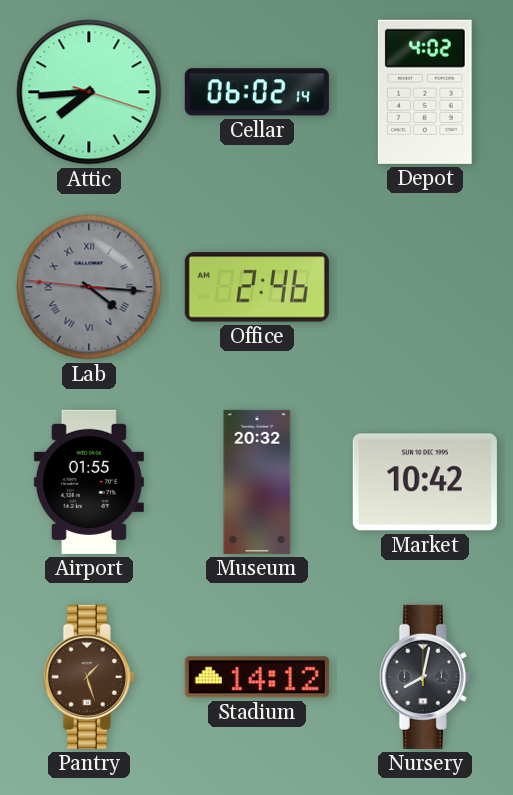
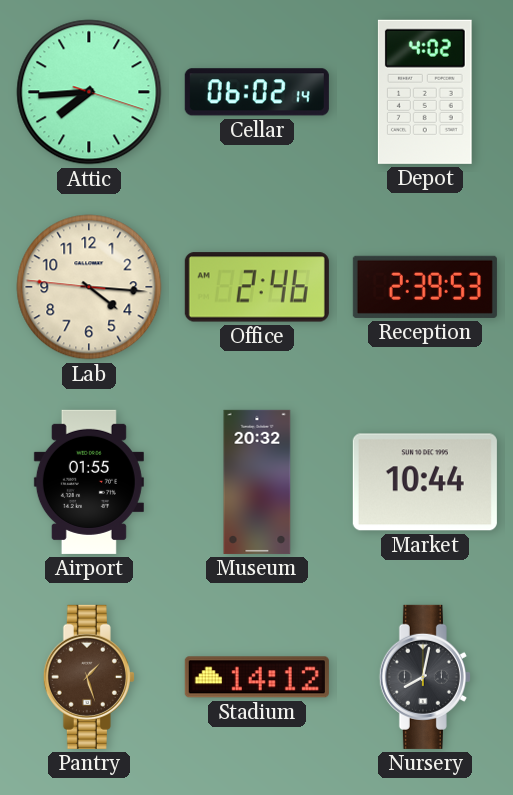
Lab dial: grey -> cream
Lab numerals: Roman -> Arabic
Reception: none -> 2:39
Market: 10:42 -> 10:44
